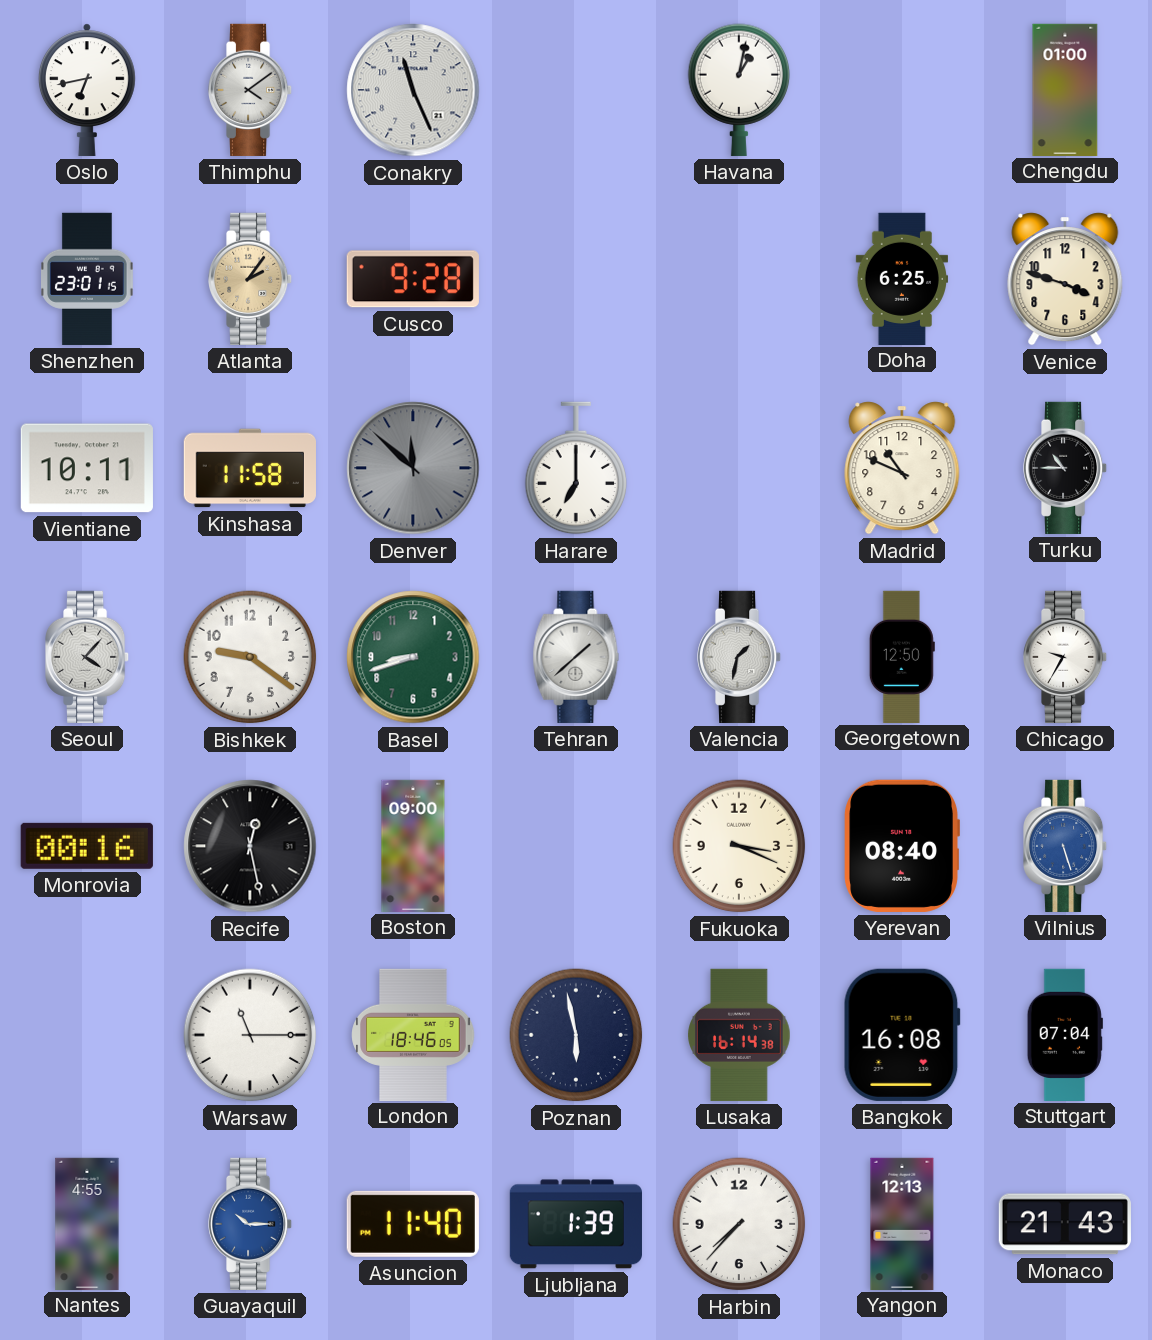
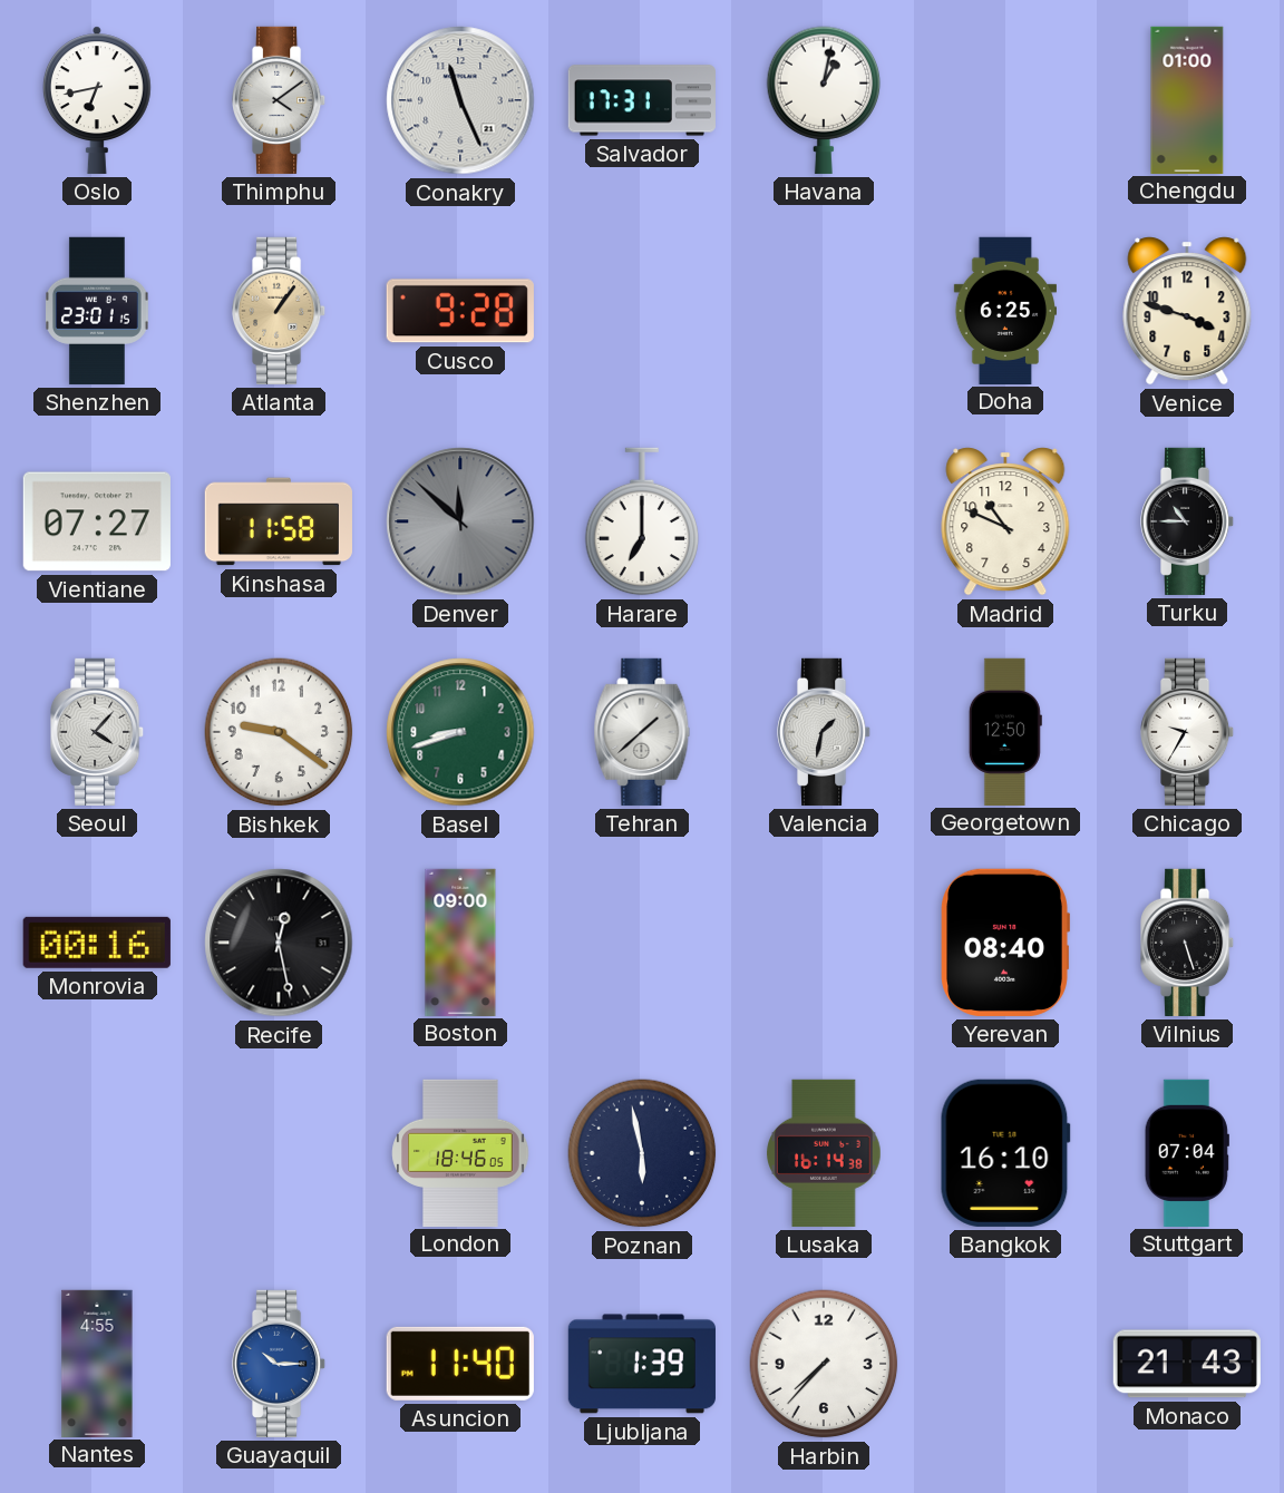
Salvador: none -> 17:31
Atlanta: 2:06 -> 1:06
Vientiane: 10:11 -> 07:27
Fukuoka: 3:19 -> none
Vilnius dial: blue -> black
Warsaw: 11:15 -> none
Bangkok: 16:08 -> 16:10
Yangon: 12:13 -> none
